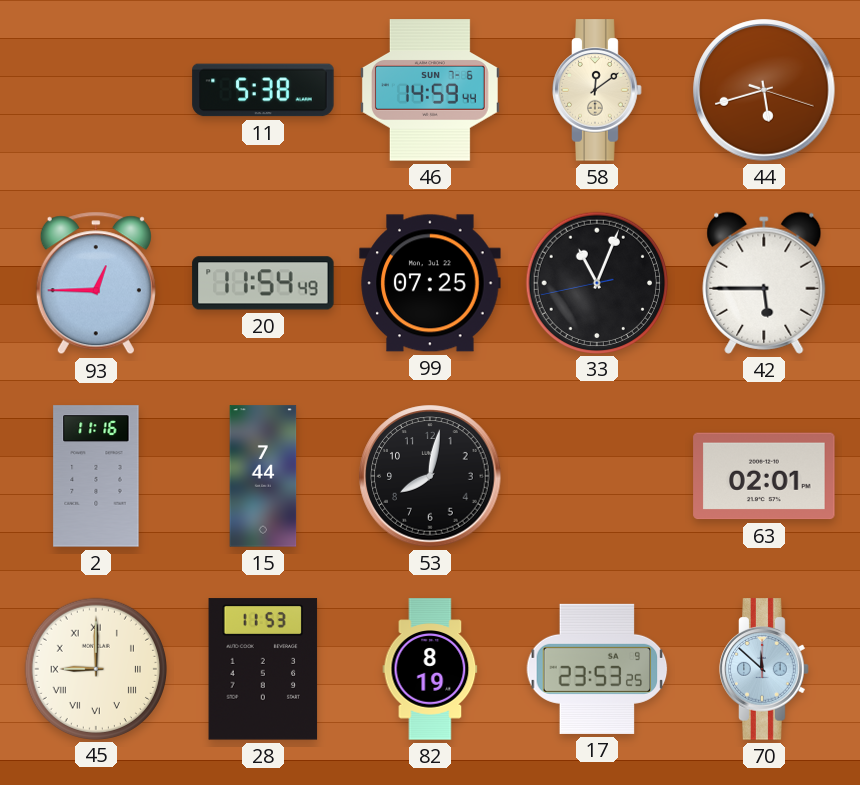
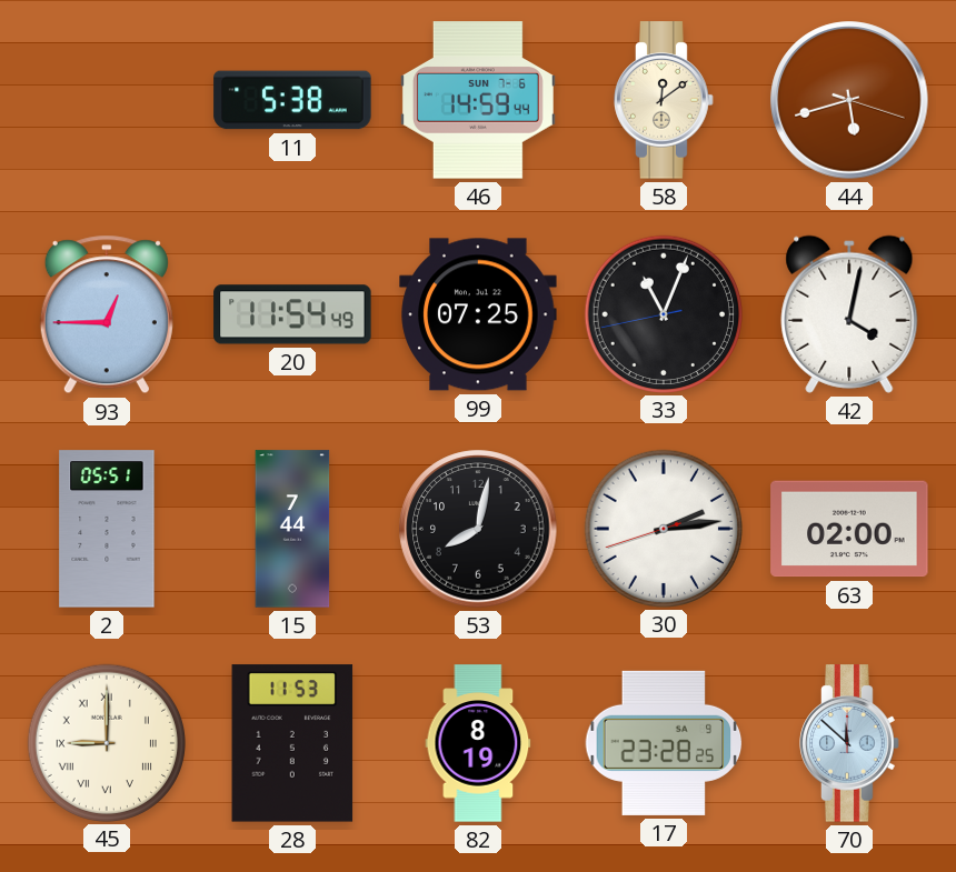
42: 5:45 -> 4:02
2: 11:16 -> 05:51
30: none -> 2:13
63: 02:01 -> 02:00
17: 23:53 -> 23:28
